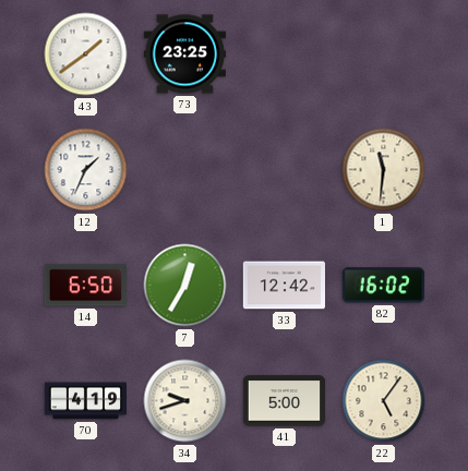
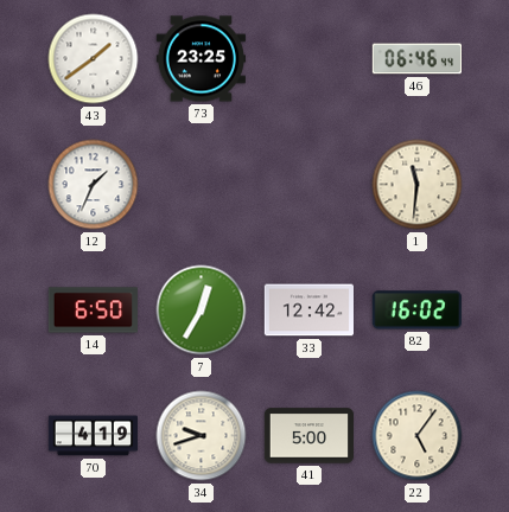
46: none -> 06:46
